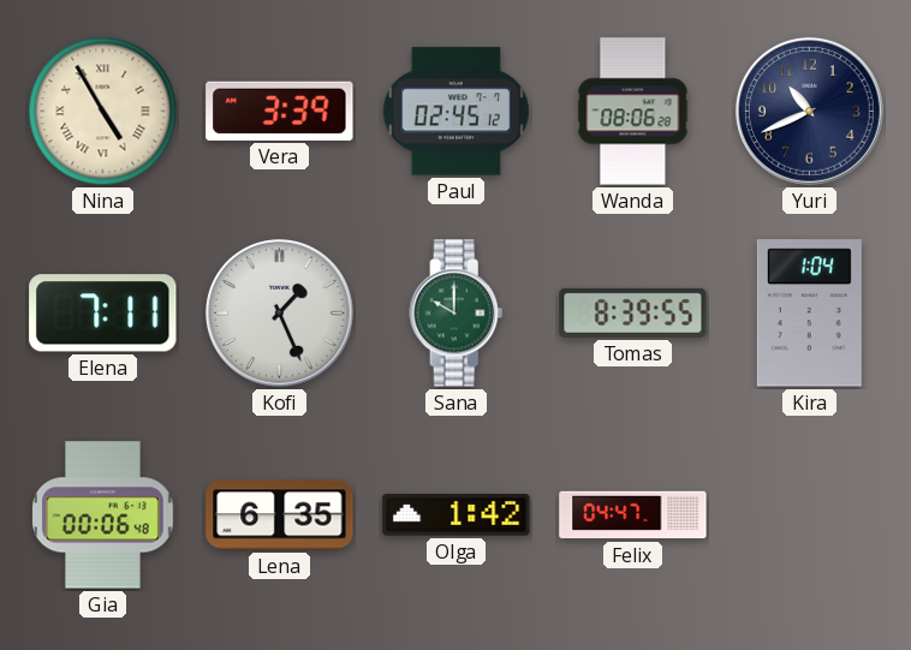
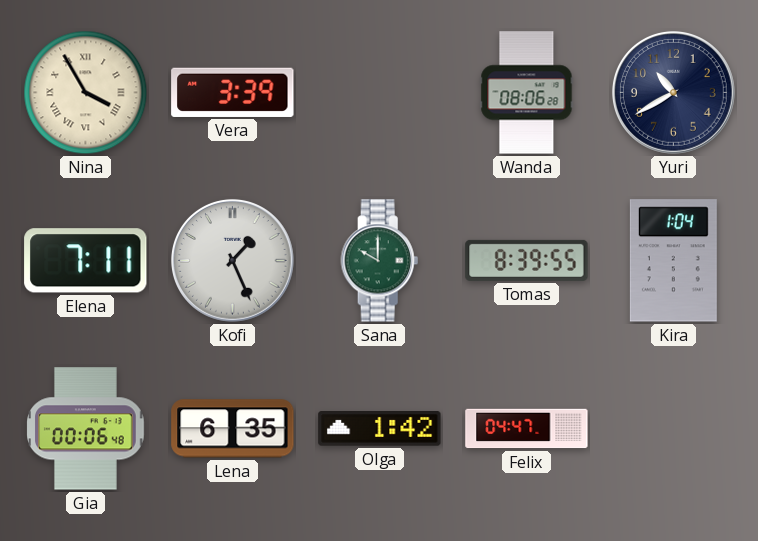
Nina: 4:55 -> 3:55
Paul: 02:45 -> none
Yuri: 10:41 -> 10:40
